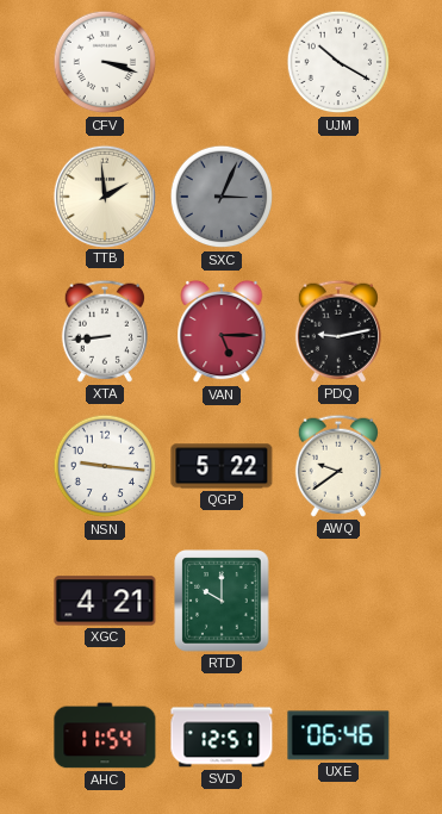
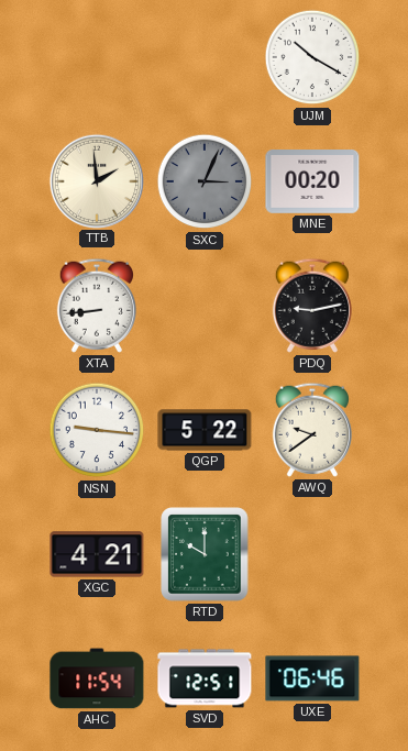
CFV: 3:18 -> none
MNE: none -> 00:20
VAN: 5:15 -> none
